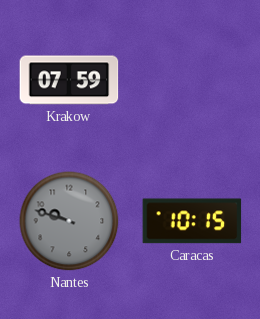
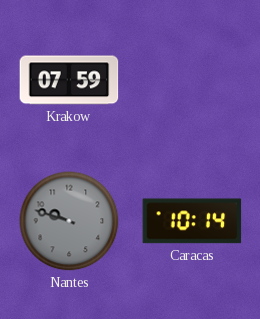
Caracas: 10:15 -> 10:14
